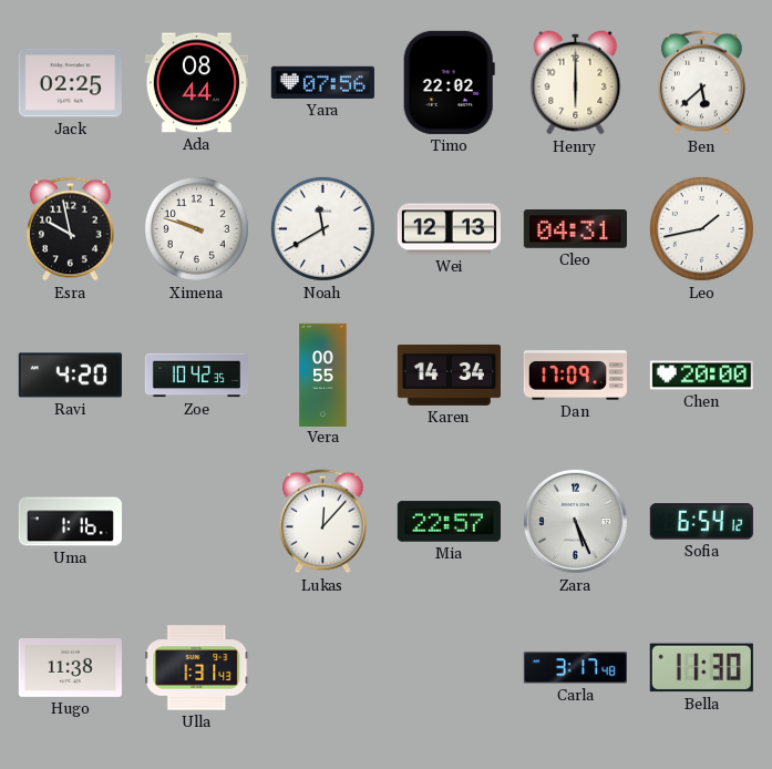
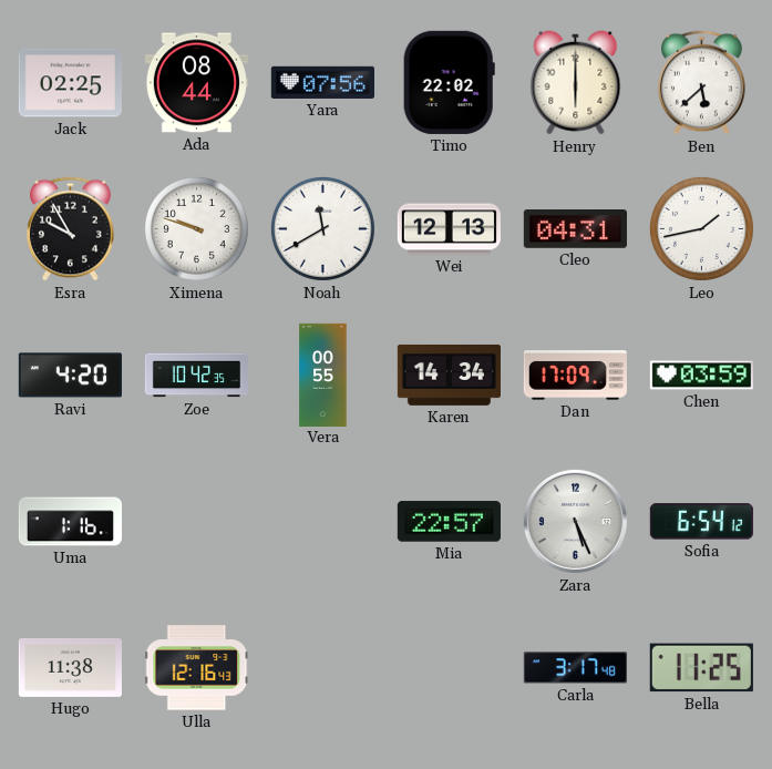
Esra: 9:58 -> 9:55
Chen: 20:00 -> 03:59
Lukas: 12:07 -> none
Ulla: 1:31 -> 12:16
Bella: 11:30 -> 11:25
